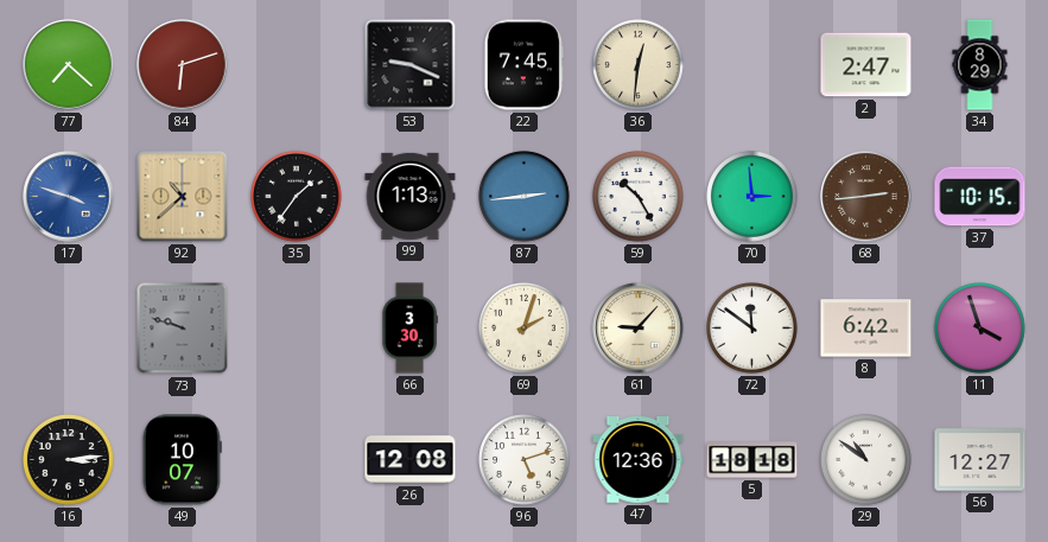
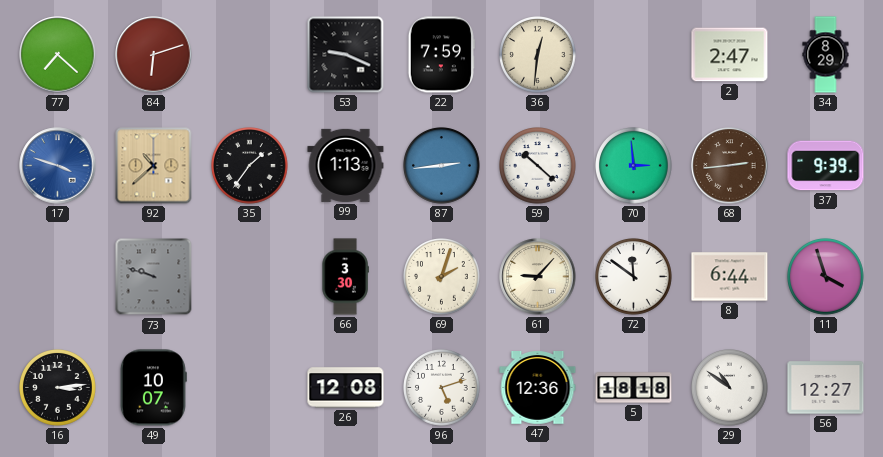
22: 7:45 -> 7:59
59: 10:25 -> 10:22
37: 10:15 -> 9:39
8: 6:42 -> 6:44
